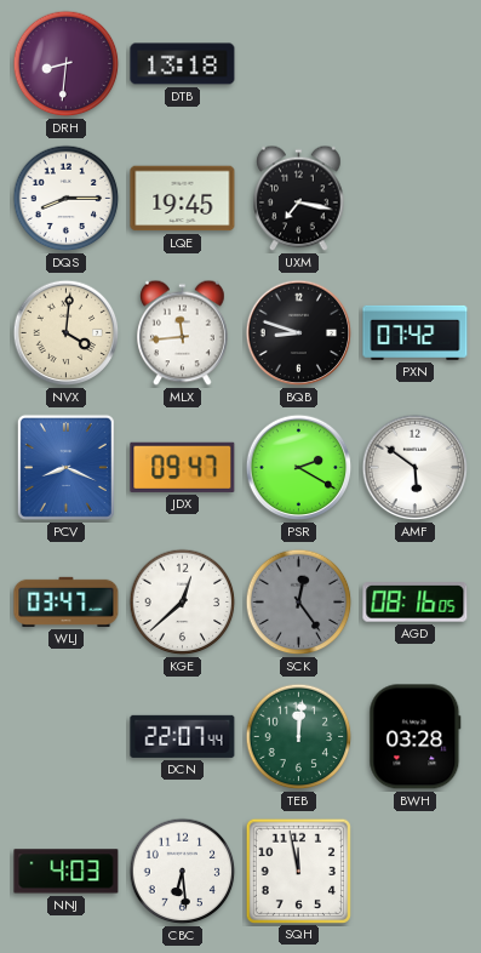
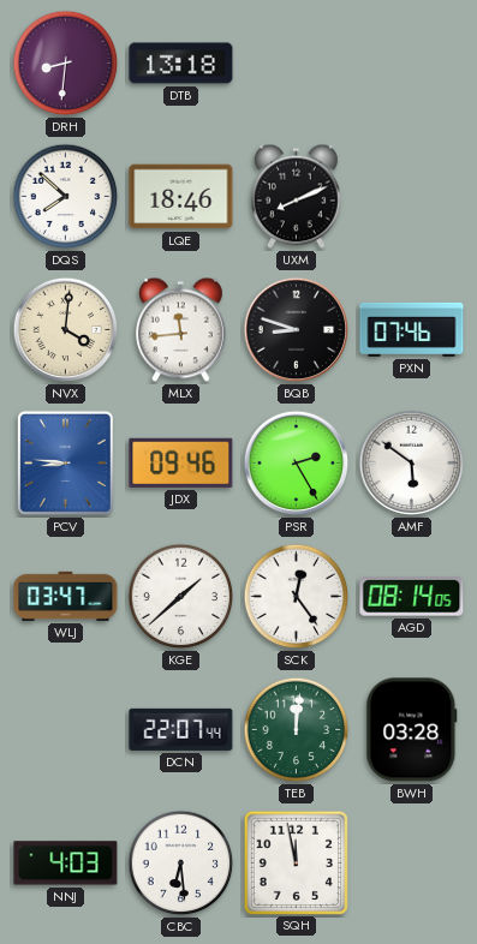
DQS: 8:15 -> 7:52
LQE: 19:45 -> 18:46
UXM: 7:17 -> 8:11
PXN: 07:42 -> 07:46
PCV: 8:19 -> 8:46
JDX: 09:47 -> 09:46
PSR: 2:20 -> 2:25
KGE: 12:38 -> 1:38
SCK dial: grey -> white
AGD: 08:16 -> 08:14
